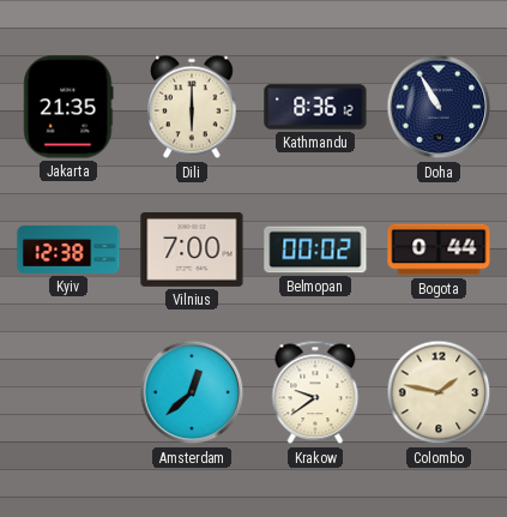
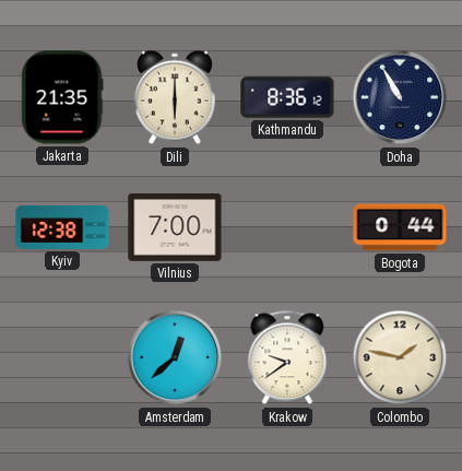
Belmopan: 00:02 -> none
